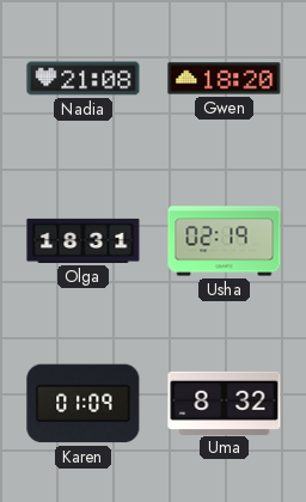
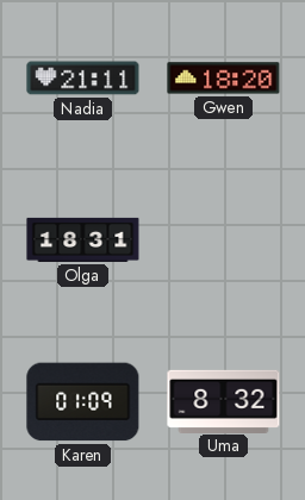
Nadia: 21:08 -> 21:11
Usha: 02:19 -> none
